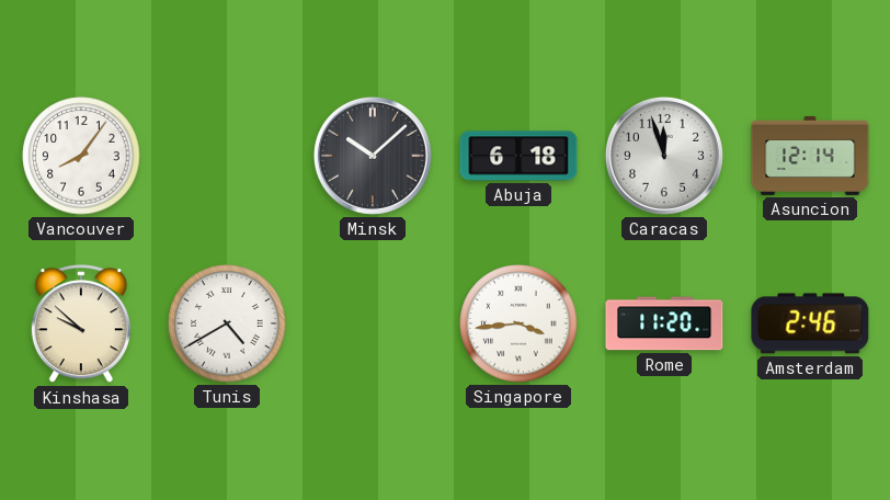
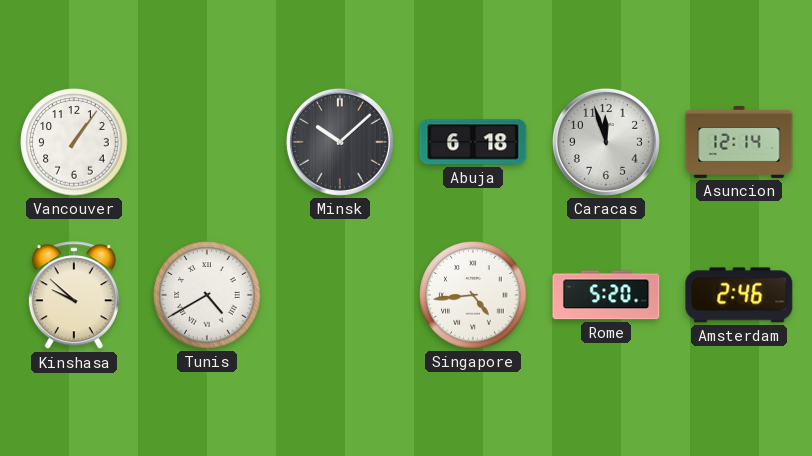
Vancouver: 8:06 -> 1:06
Singapore: 3:44 -> 4:44
Rome: 11:20 -> 5:20
